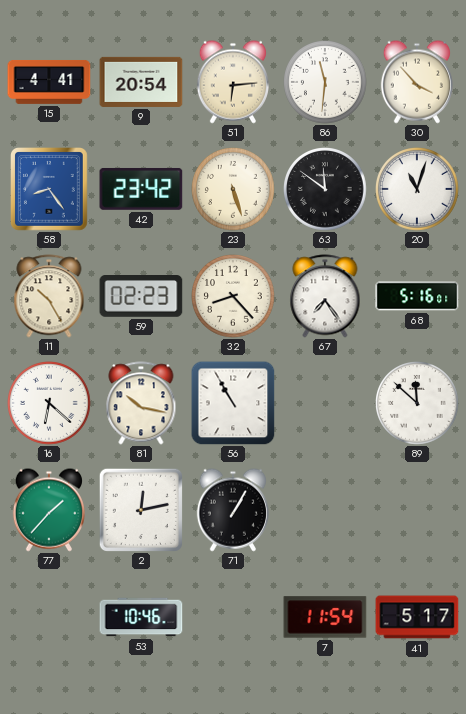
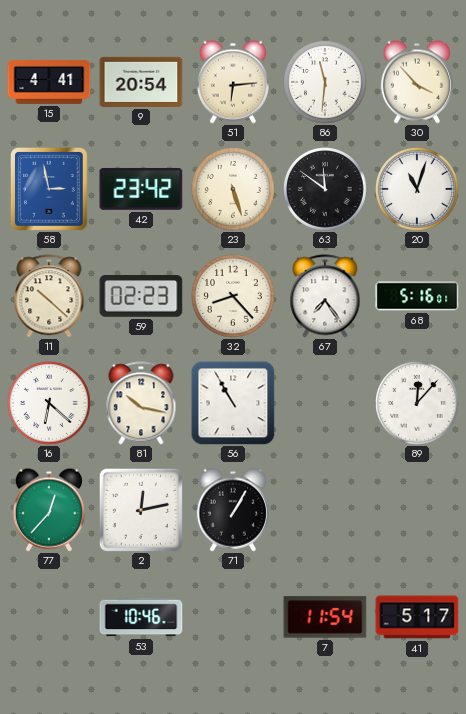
58: 8:24 -> 2:58
11: 10:25 -> 10:22
89: 11:52 -> 12:07
77: 1:37 -> 12:37
